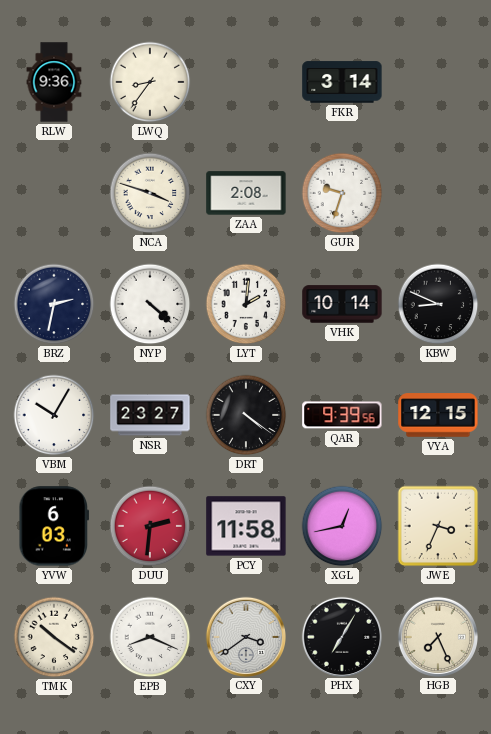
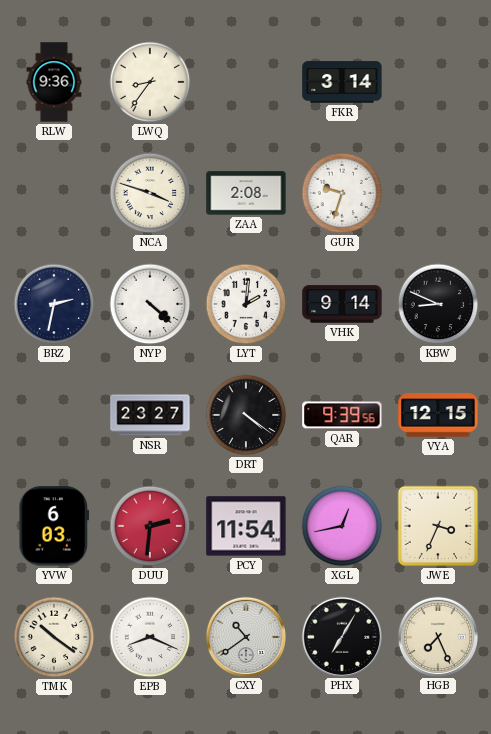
VHK: 10:14 -> 9:14
VBM: 10:05 -> none
PCY: 11:58 -> 11:54
CXY: 3:39 -> 10:39
